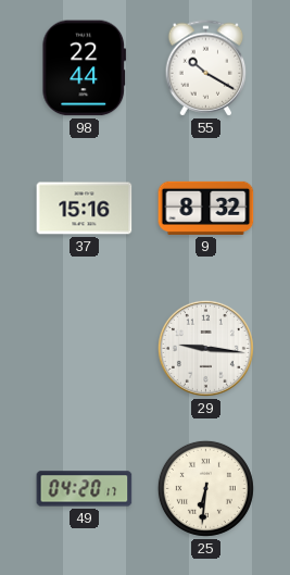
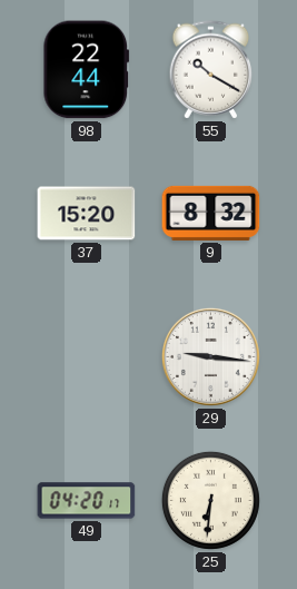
37: 15:16 -> 15:20
